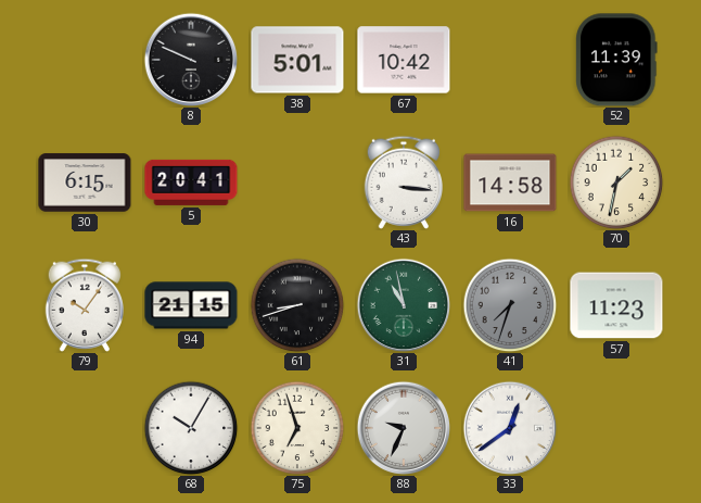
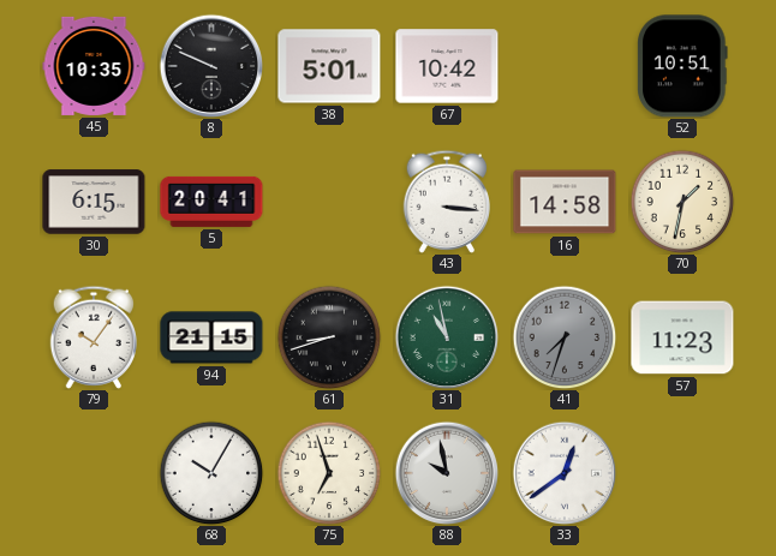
45: none -> 10:35
52: 11:39 -> 10:51
88: 9:34 -> 9:58
